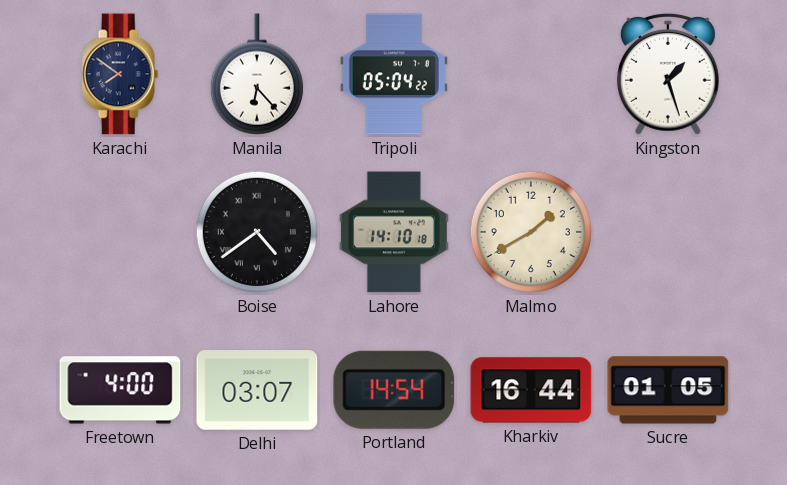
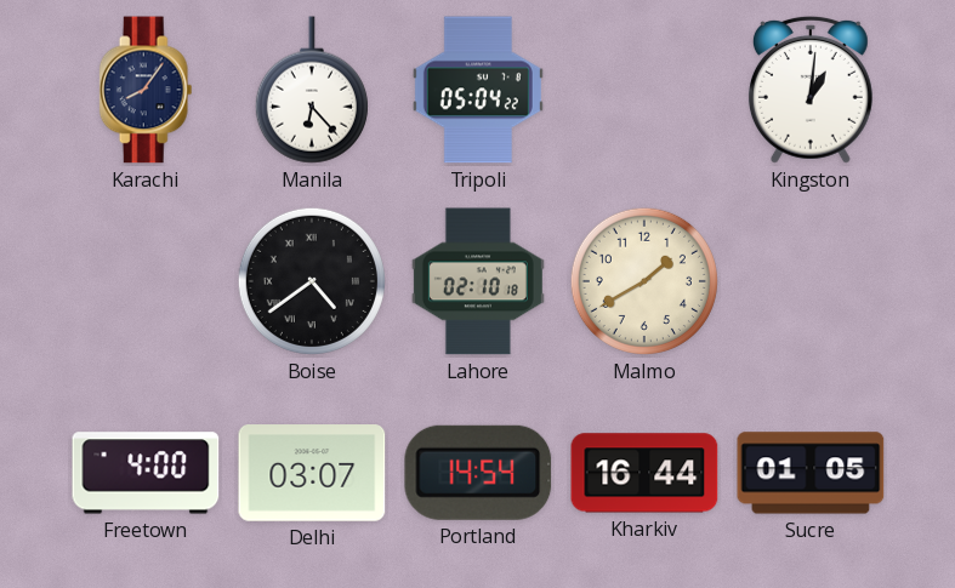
Karachi: 7:51 -> 8:06
Kingston: 1:27 -> 1:01
Lahore: 14:10 -> 02:10
